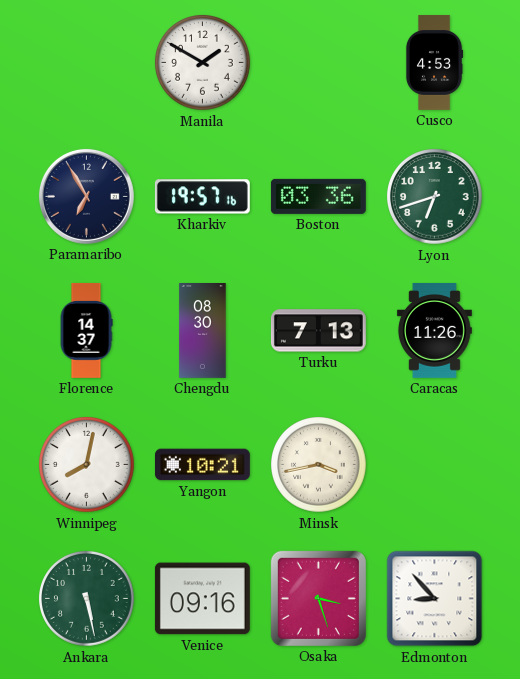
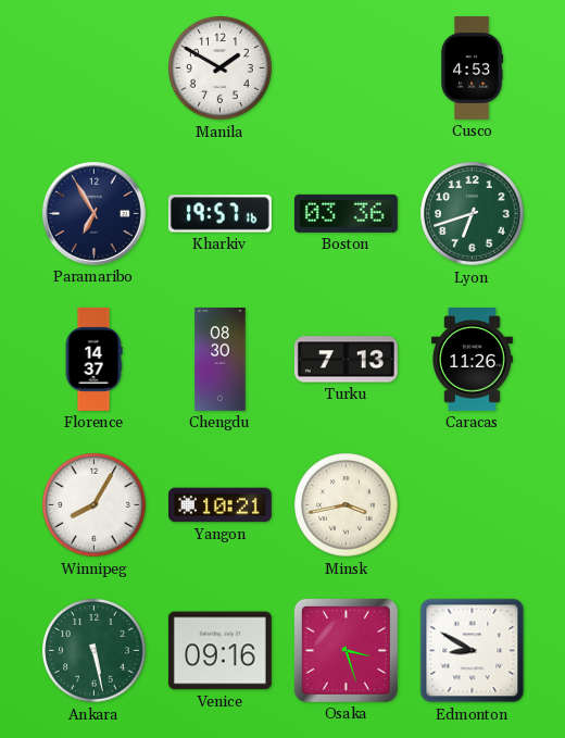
Winnipeg: 8:02 -> 8:05
Edmonton: 8:53 -> 8:50
